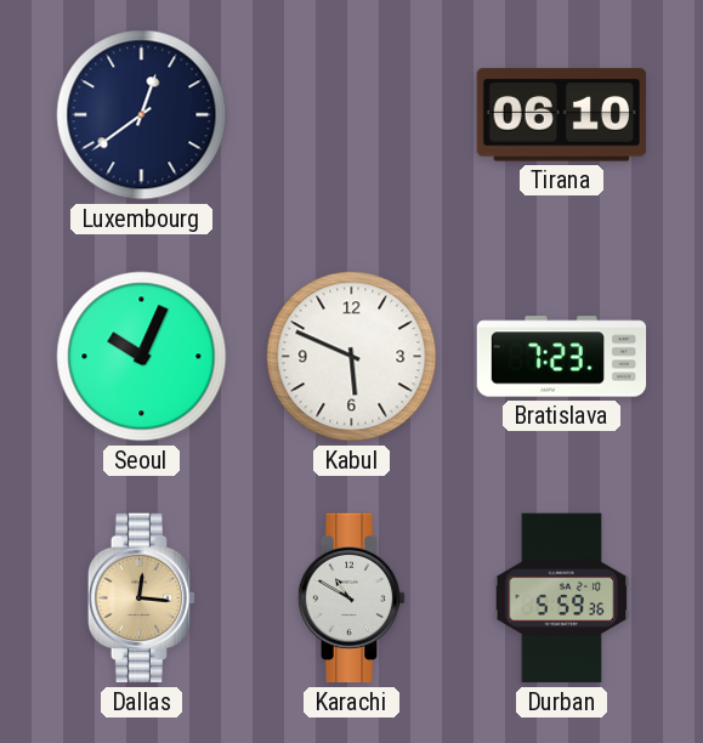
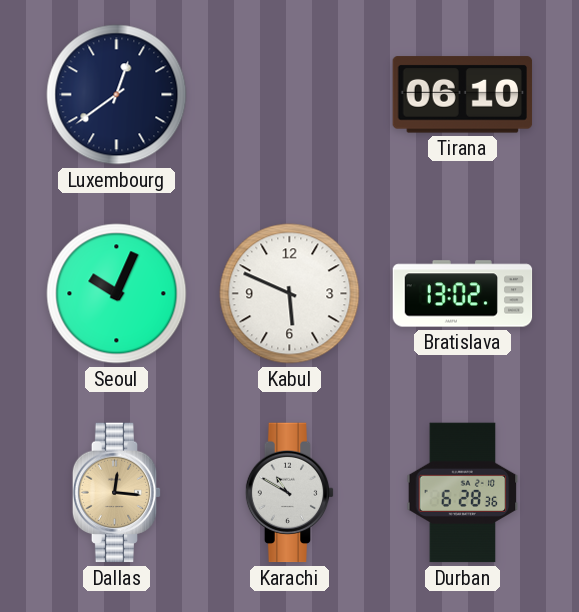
Bratislava: 7:23 -> 13:02
Durban: 5:59 -> 6:28
